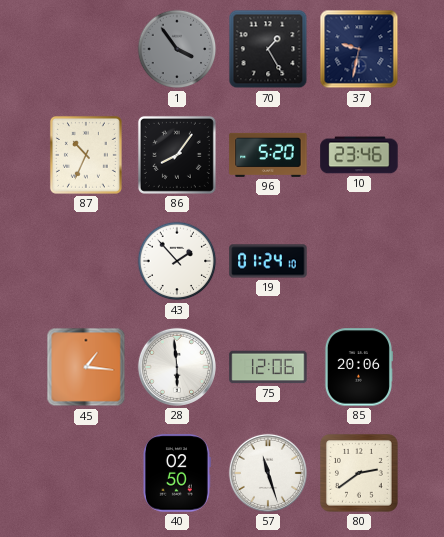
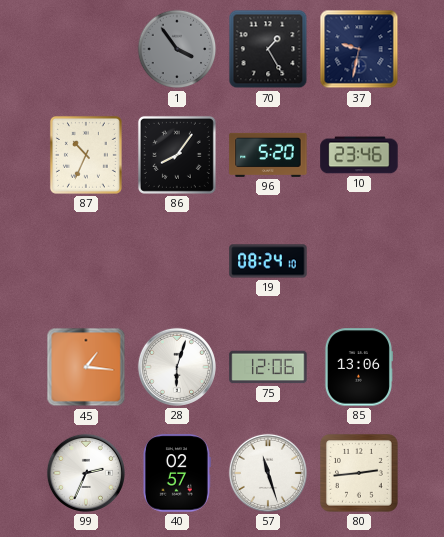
43: 1:53 -> none
19: 01:24 -> 08:24
28: 5:59 -> 6:03
85: 20:06 -> 13:06
99: none -> 2:34
40: 02:50 -> 02:57
80: 2:39 -> 2:44
